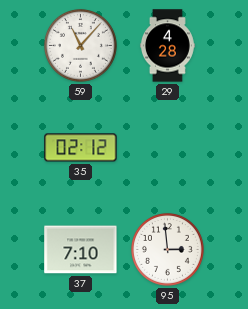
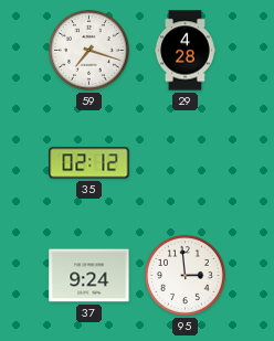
59: 11:07 -> 7:18
37: 7:10 -> 9:24
